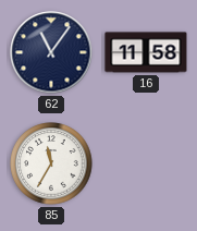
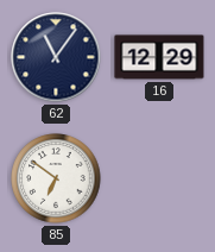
16: 11:58 -> 12:29
85: 11:35 -> 6:51
